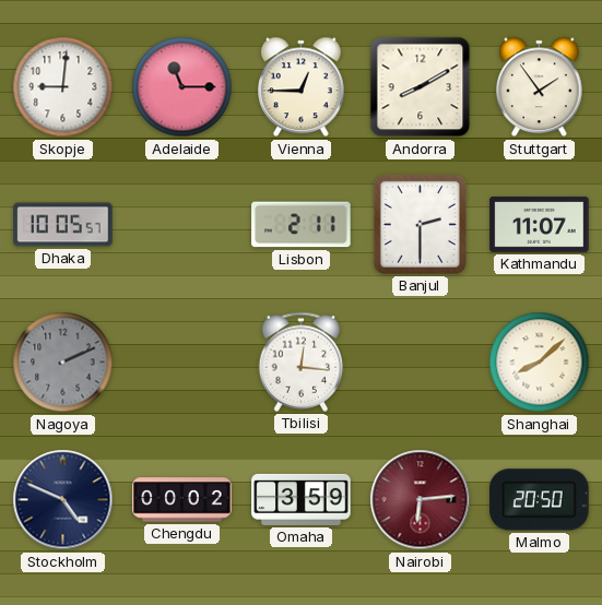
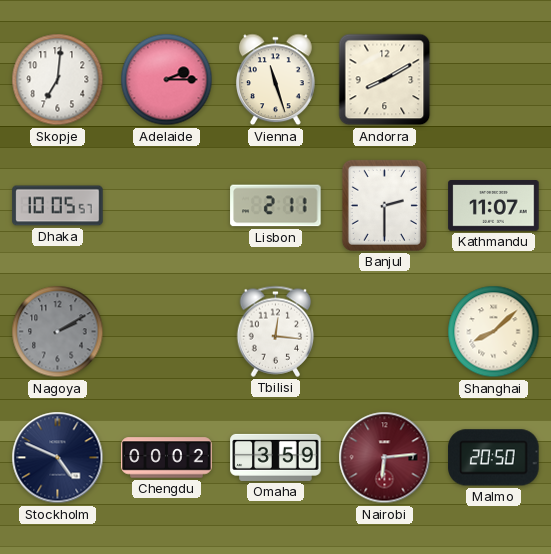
Skopje: 9:01 -> 7:01
Adelaide: 11:15 -> 2:15
Vienna: 12:45 -> 11:27
Stuttgart: 1:54 -> none
Nagoya: 2:11 -> 2:10
